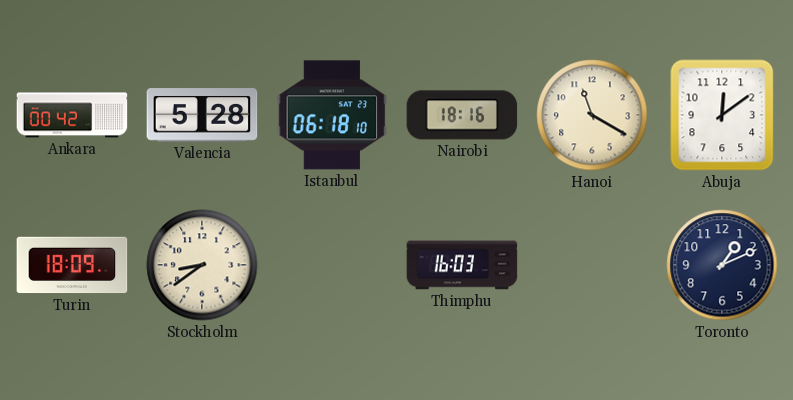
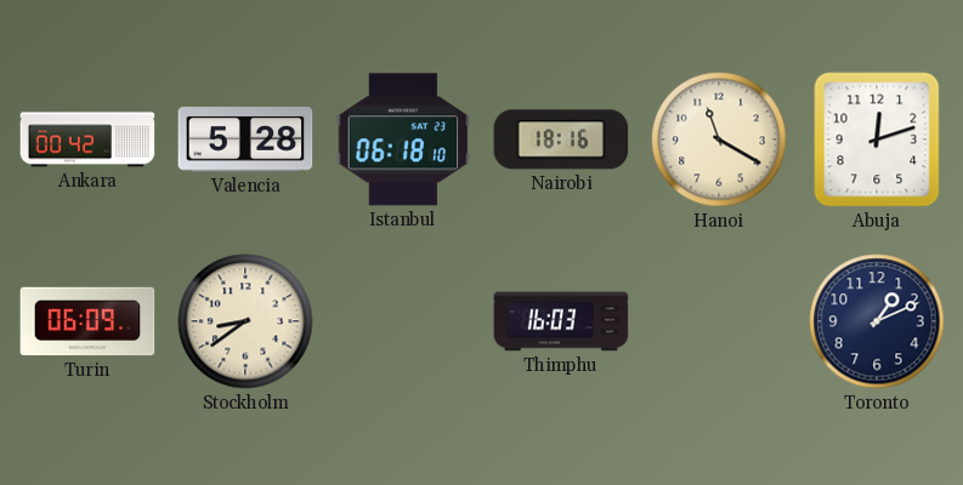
Abuja: 12:09 -> 12:12
Turin: 18:09 -> 06:09
